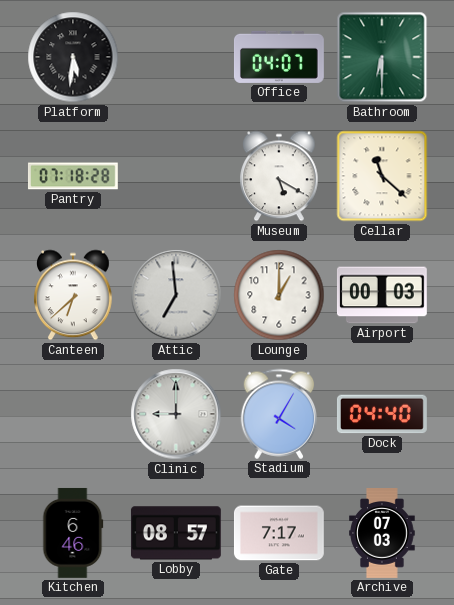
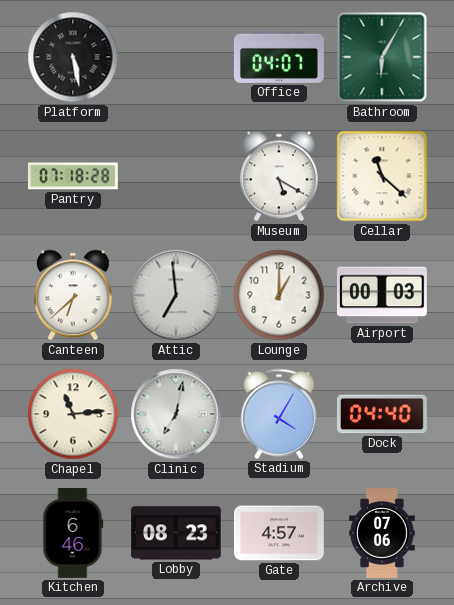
Platform: 5:31 -> 5:28
Bathroom: 6:30 -> 6:05
Chapel: none -> 11:14
Clinic: 9:00 -> 7:02
Lobby: 08:57 -> 08:23
Gate: 7:17 -> 4:57
Archive: 07:03 -> 07:06
